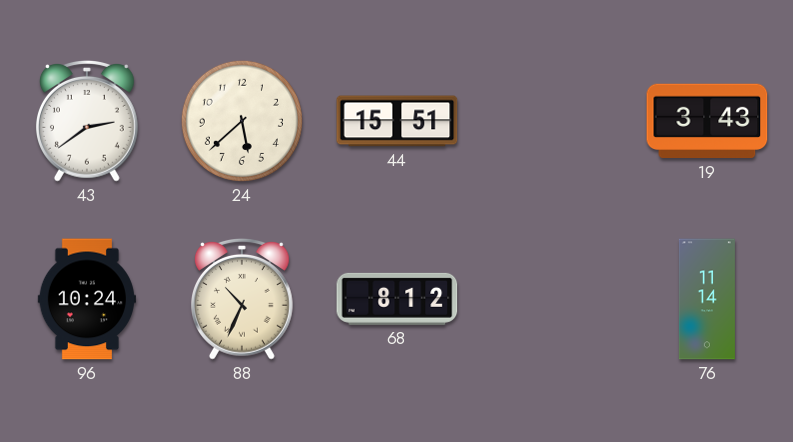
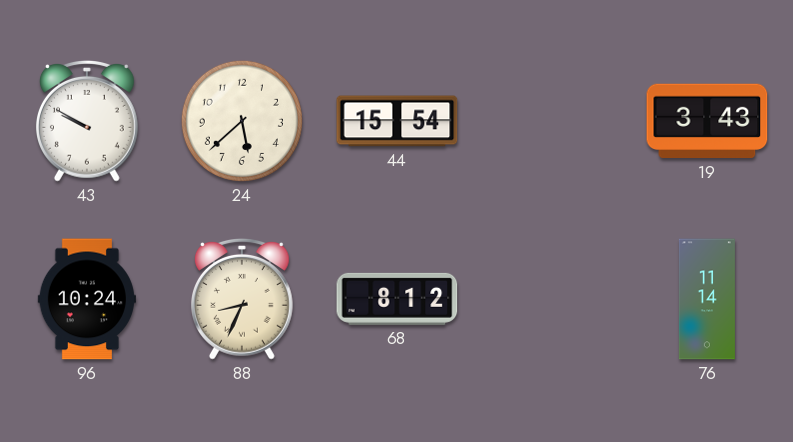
43: 2:39 -> 9:50
44: 15:51 -> 15:54
88: 10:34 -> 8:34
